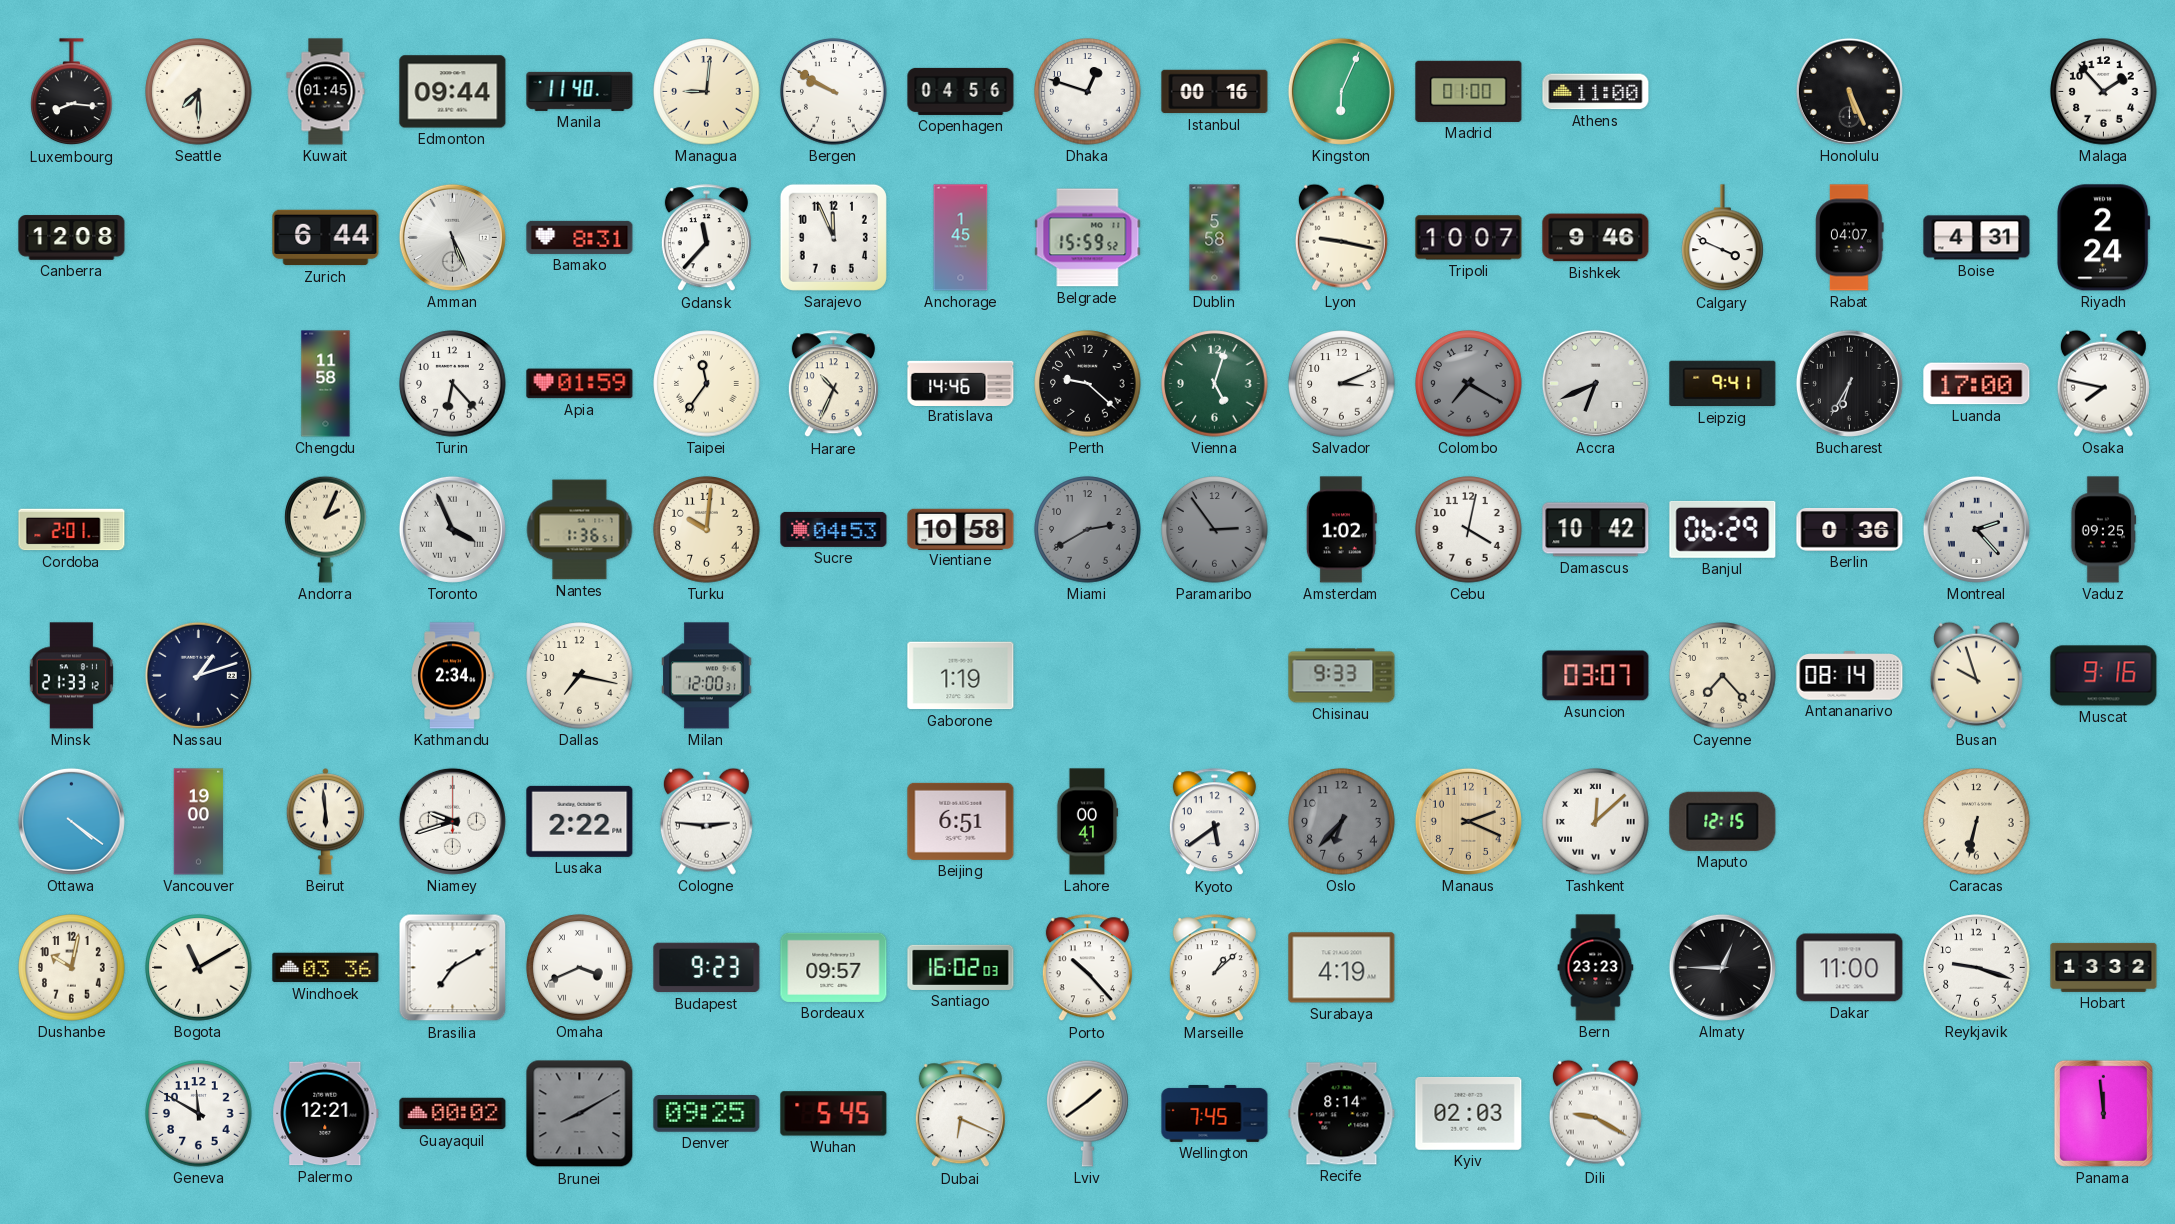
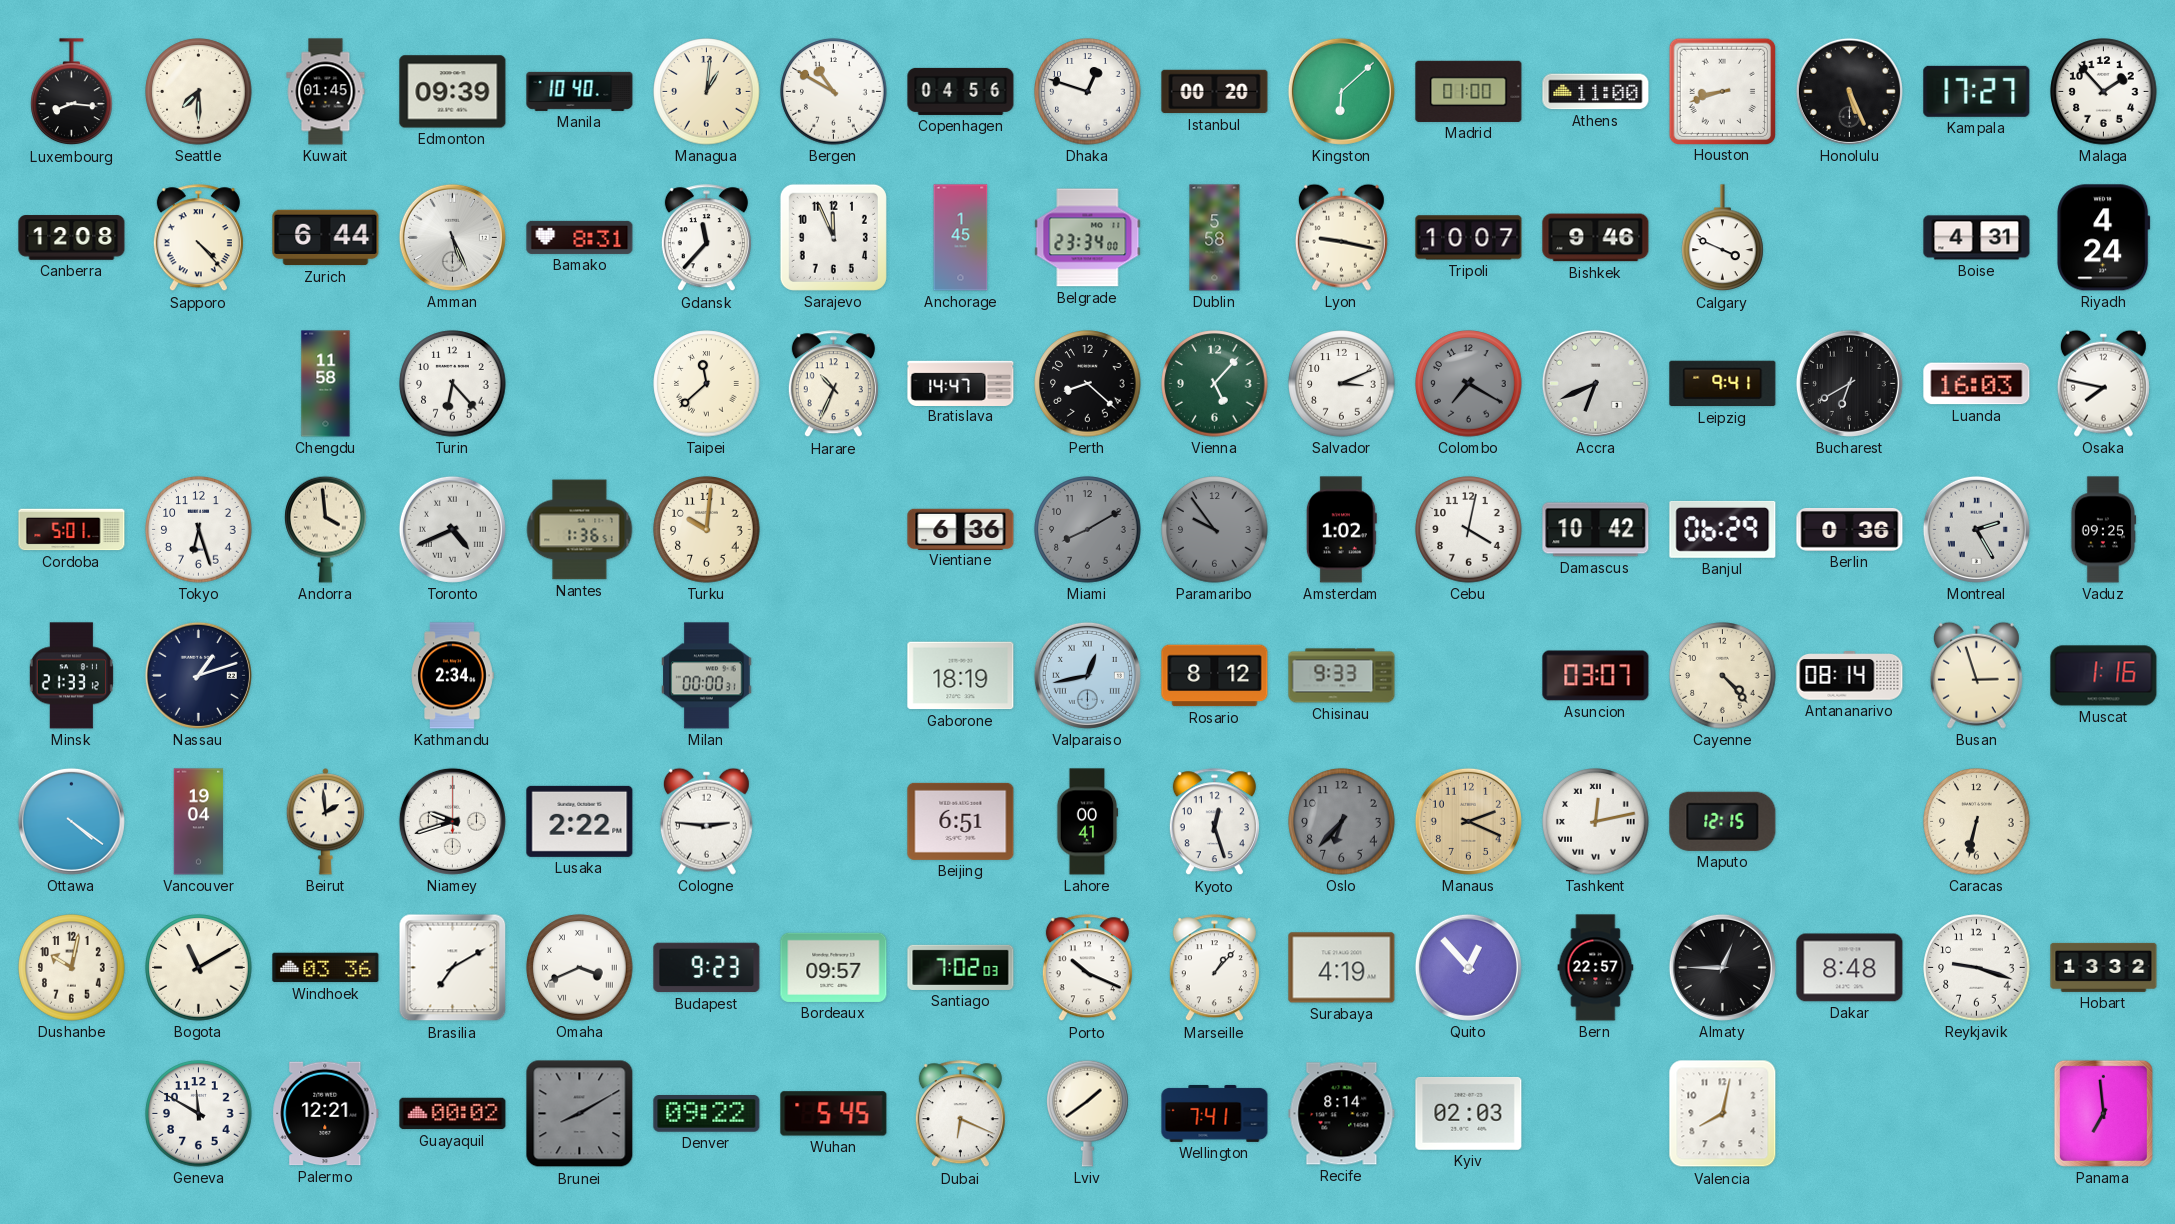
Edmonton: 09:44 -> 09:39
Manila: 11:40 -> 10:40
Managua: 9:01 -> 1:01
Bergen: 9:50 -> 10:50
Istanbul: 00:16 -> 00:20
Kingston: 6:04 -> 6:08
Houston: none -> 8:42
Kampala: none -> 17:27
Sapporo: none -> 4:23
Belgrade: 15:59 -> 23:34
Rabat: 04:07 -> none
Riyadh: 2:24 -> 4:24
Apia: 01:59 -> none
Taipei: 11:36 -> 11:38
Bratislava: 14:46 -> 14:47
Perth: 9:22 -> 8:22
Vienna: 5:03 -> 5:07
Bucharest: 6:35 -> 6:40
Luanda: 17:00 -> 16:03
Cordoba: 2:01 -> 5:01
Tokyo: none -> 6:27
Andorra: 2:04 -> 3:59
Toronto: 3:56 -> 4:41
Sucre: 04:53 -> none
Vientiane: 10:58 -> 6:36
Miami: 2:40 -> 8:10
Paramaribo: 2:54 -> 9:54
Montreal: 2:23 -> 2:25
Dallas: 7:17 -> none
Milan: 12:00 -> 00:00
Gaborone: 1:19 -> 18:19
Valparaiso: none -> 12:43
Rosario: none -> 8:12
Cayenne: 7:23 -> 4:23
Busan: 9:57 -> 2:57
Muscat: 9:16 -> 1:16
Vancouver: 19:00 -> 19:04
Beirut: 5:59 -> 1:59
Kyoto: 5:39 -> 12:27
Tashkent: 12:08 -> 12:13
Santiago: 16:02 -> 7:02
Porto: 10:23 -> 10:19
Marseille: 1:08 -> 1:07
Quito: none -> 12:53
Bern: 23:23 -> 22:57
Dakar: 11:00 -> 8:48
Denver: 09:25 -> 09:22
Wellington: 7:45 -> 7:41
Dili: 9:20 -> none
Valencia: none -> 8:02
Panama: 11:59 -> 6:59
